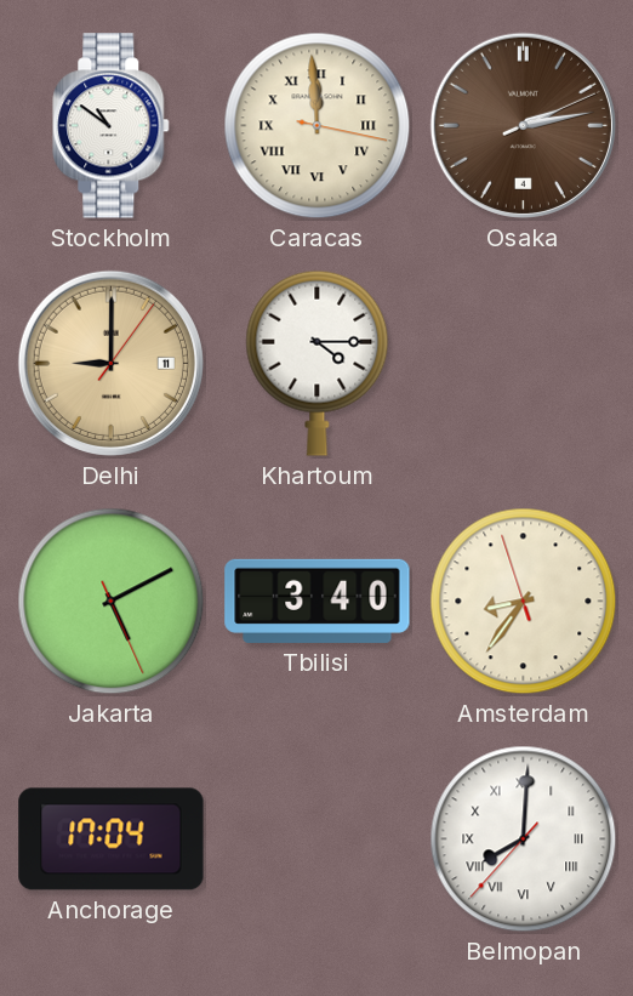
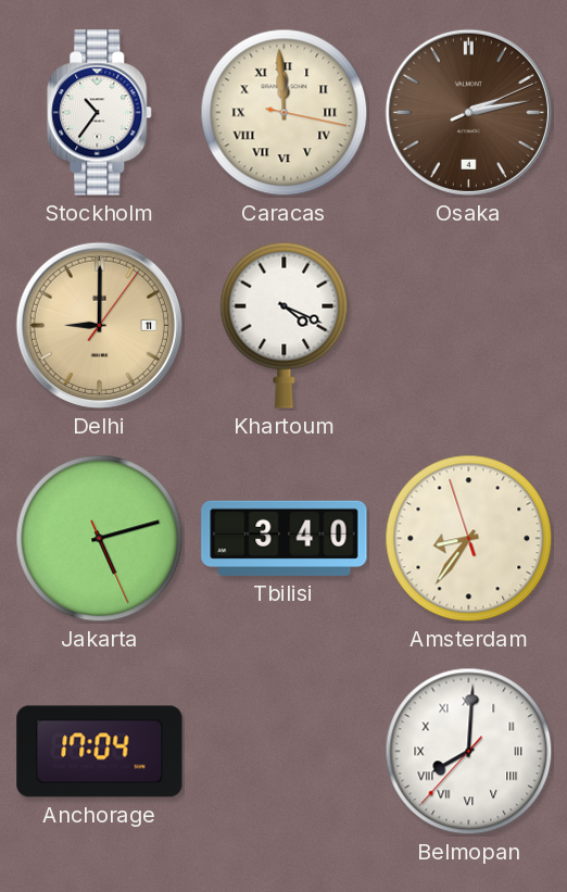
Stockholm: 10:51 -> 10:36
Khartoum: 4:15 -> 4:19
Jakarta: 5:10 -> 5:12
